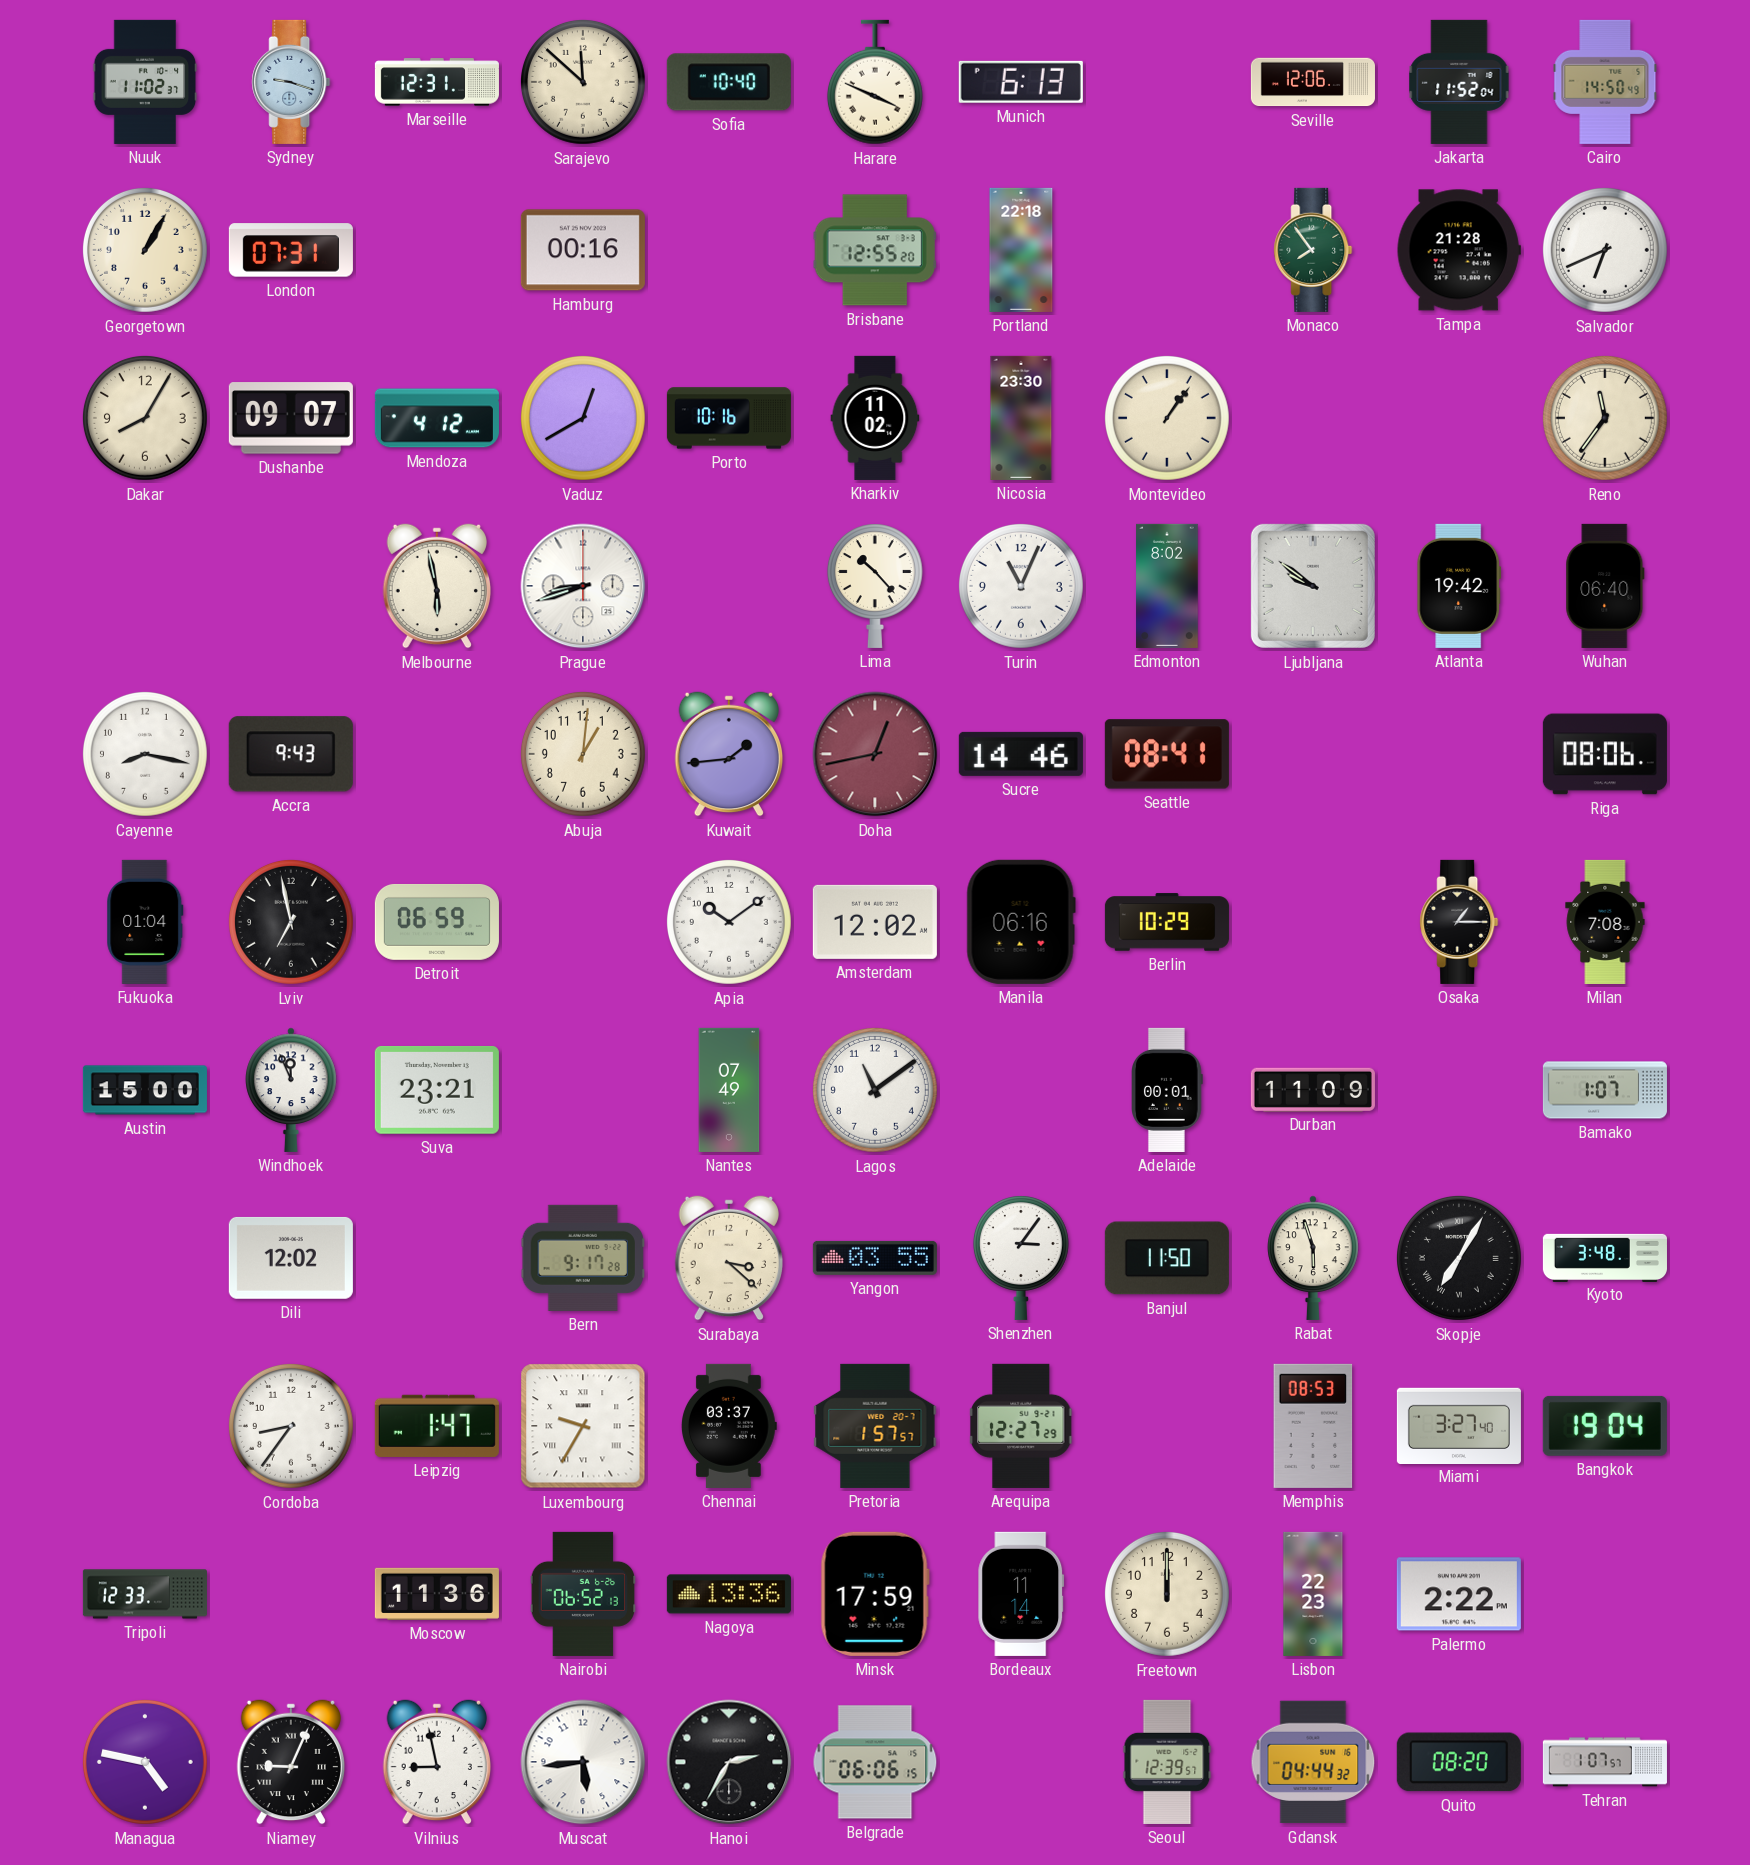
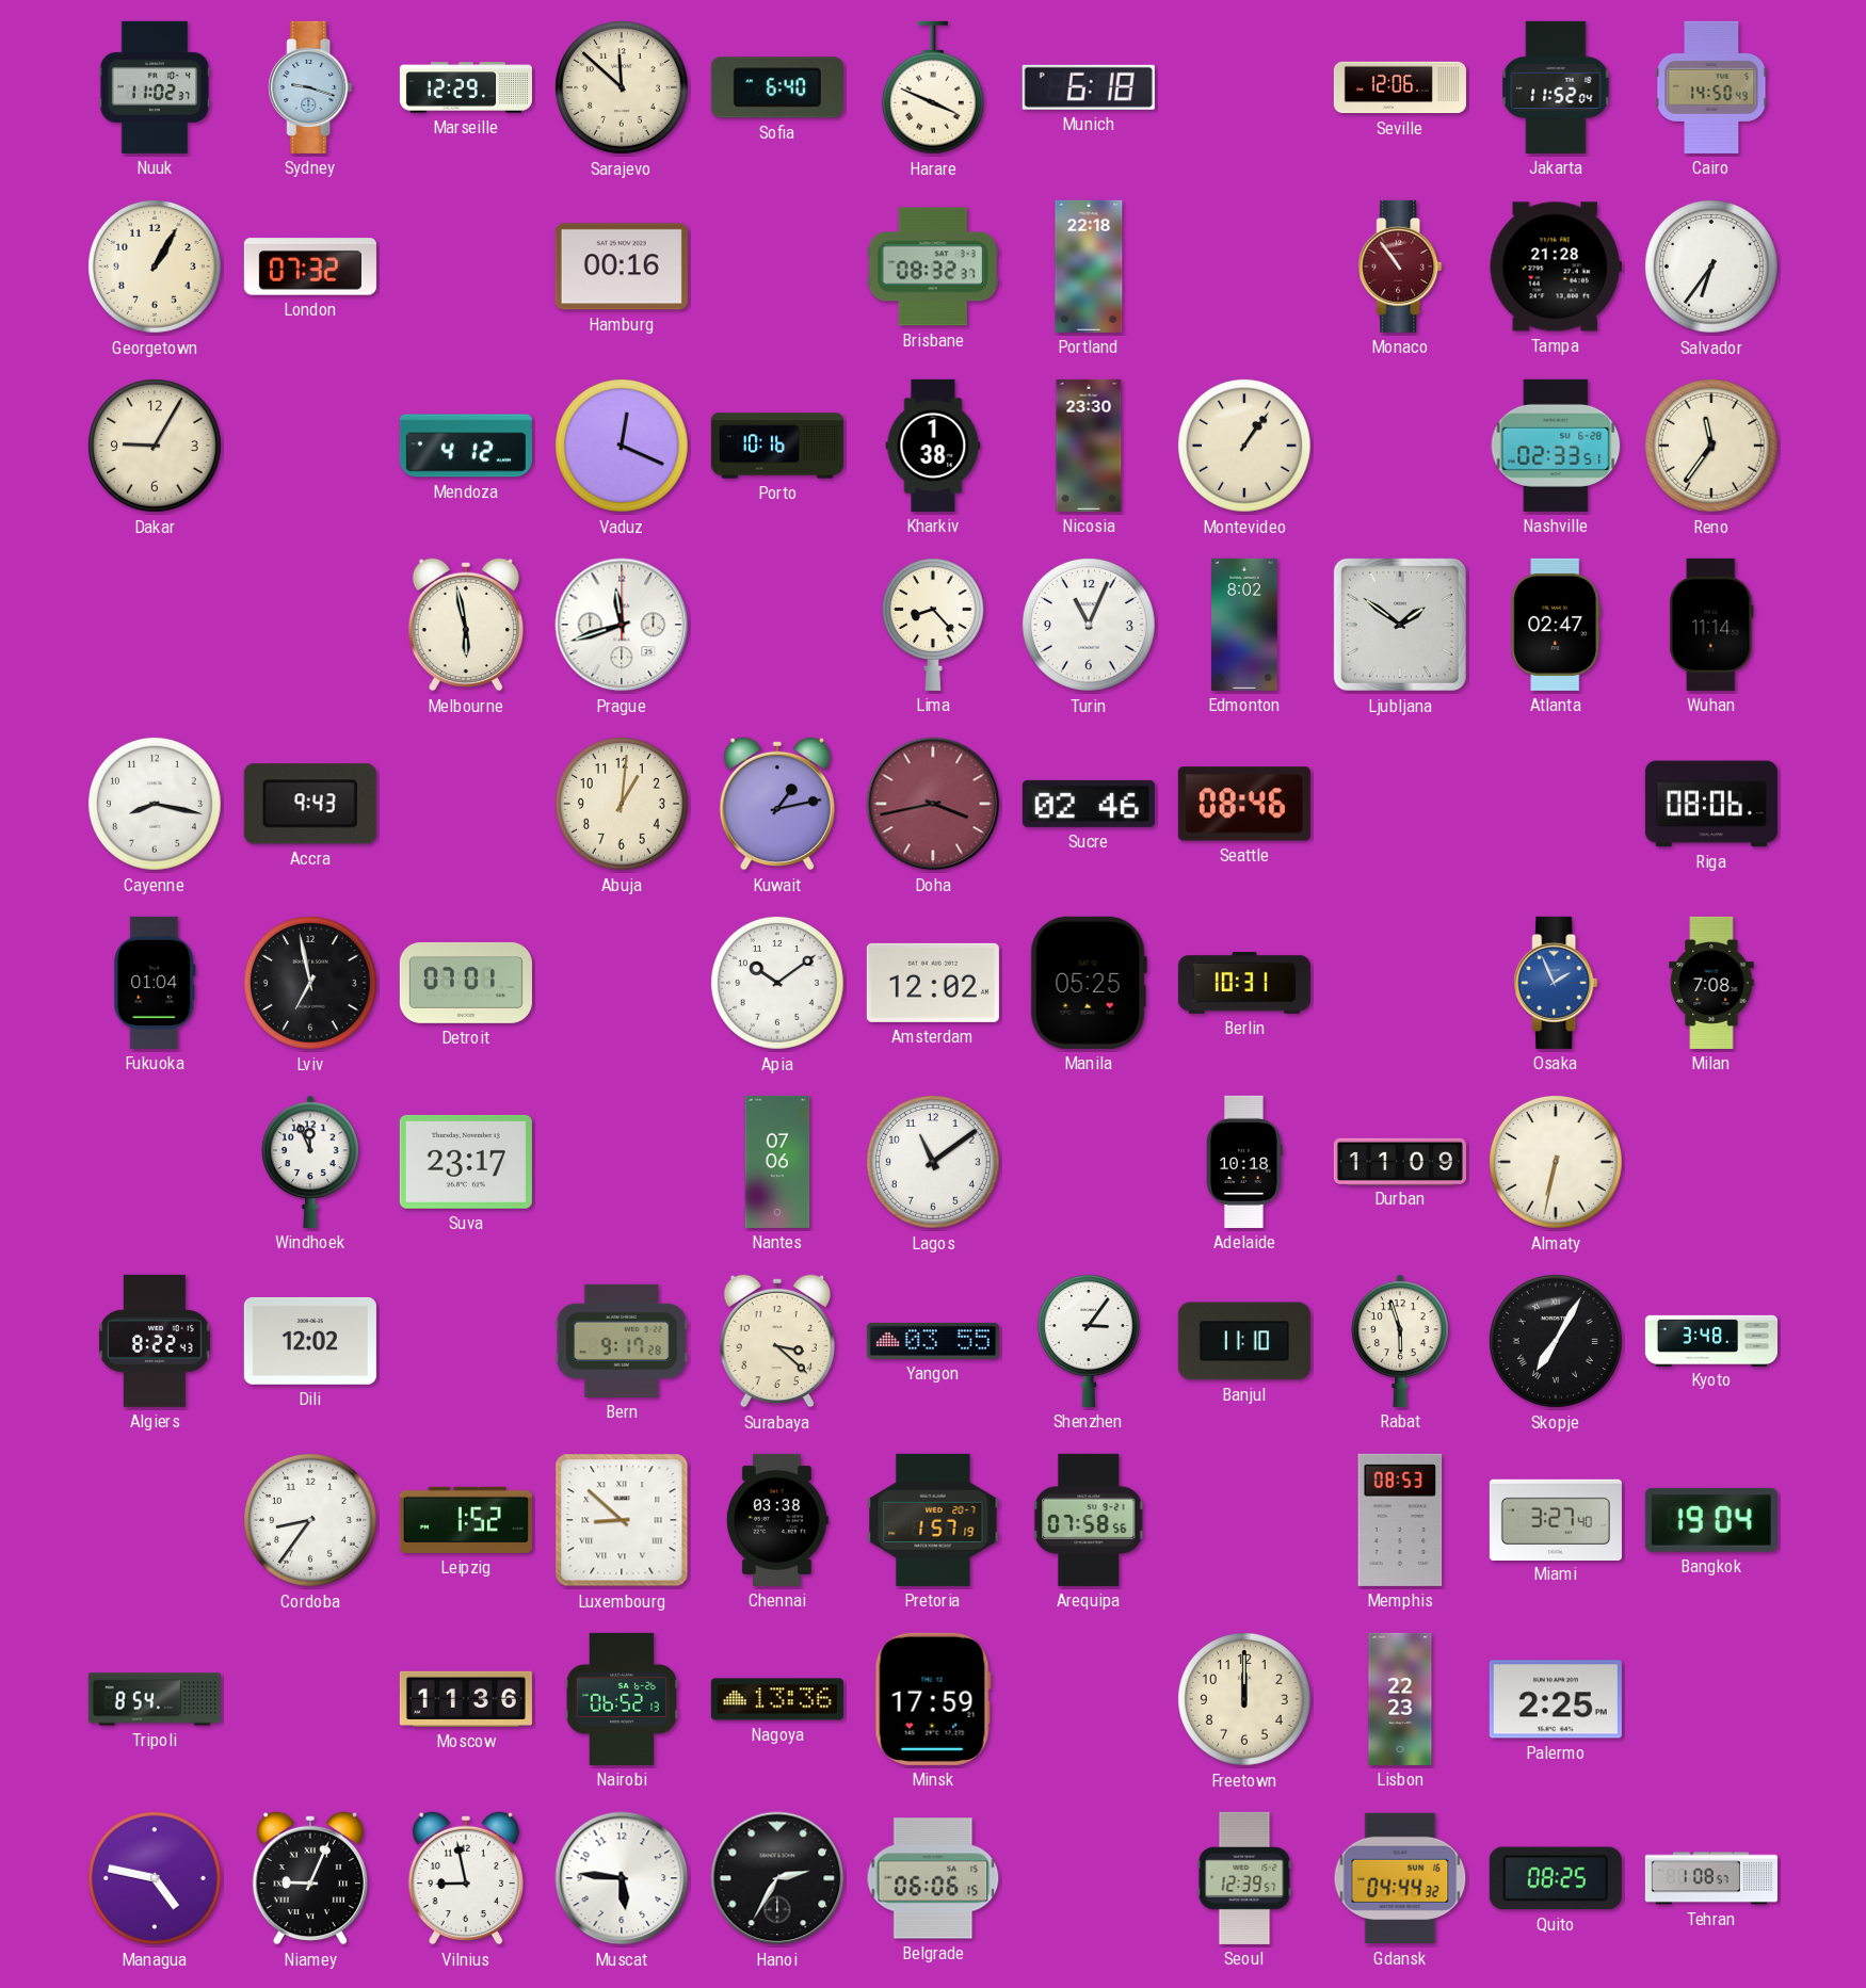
Marseille: 12:31 -> 12:29
Sofia: 10:40 -> 6:40
Munich: 6:13 -> 6:18
London: 07:31 -> 07:32
Brisbane: 12:55 -> 08:32
Monaco: 7:54 -> 10:54
Monaco dial: green -> burgundy
Salvador: 6:41 -> 6:36
Dakar: 8:05 -> 9:05
Dushanbe: 09:07 -> none
Vaduz: 12:40 -> 12:19
Kharkiv: 11:02 -> 1:38
Nashville: none -> 02:33
Prague: 8:42 -> 11:42
Lima: 10:23 -> 8:23
Ljubljana: 9:51 -> 1:51
Atlanta: 19:42 -> 02:47
Wuhan: 06:40 -> 11:14
Kuwait: 1:44 -> 1:13
Doha: 12:43 -> 3:43
Sucre: 14:46 -> 02:46
Seattle: 08:41 -> 08:46
Detroit: 06:59 -> 07:01
Manila: 06:16 -> 05:25
Berlin: 10:29 -> 10:31
Osaka: 1:15 -> 1:56
Osaka dial: black -> blue
Austin: 15:00 -> none
Suva: 23:21 -> 23:17
Nantes: 07:49 -> 07:06
Adelaide: 00:01 -> 10:18
Almaty: none -> 6:32
Bamako: 1:07 -> none
Algiers: none -> 8:22
Banjul: 11:50 -> 11:10
Leipzig: 1:47 -> 1:52
Luxembourg: 9:35 -> 8:52
Chennai: 03:37 -> 03:38
Pretoria: 1:57:57 -> 1:57:19
Arequipa: 12:27 -> 07:58
Tripoli: 12:33 -> 8:54
Bordeaux: 11:14 -> none
Palermo: 2:22 -> 2:25
Muscat: 5:44 -> 5:46
Quito: 08:20 -> 08:25
Tehran: 1:07 -> 1:08
